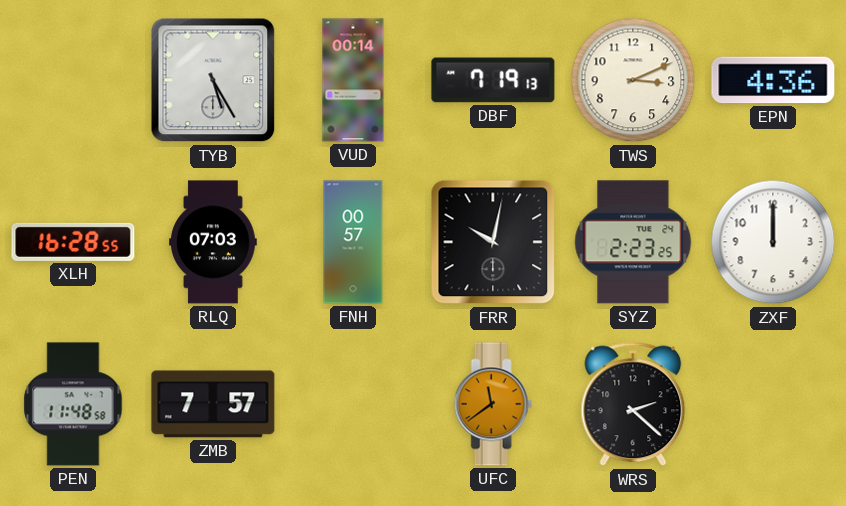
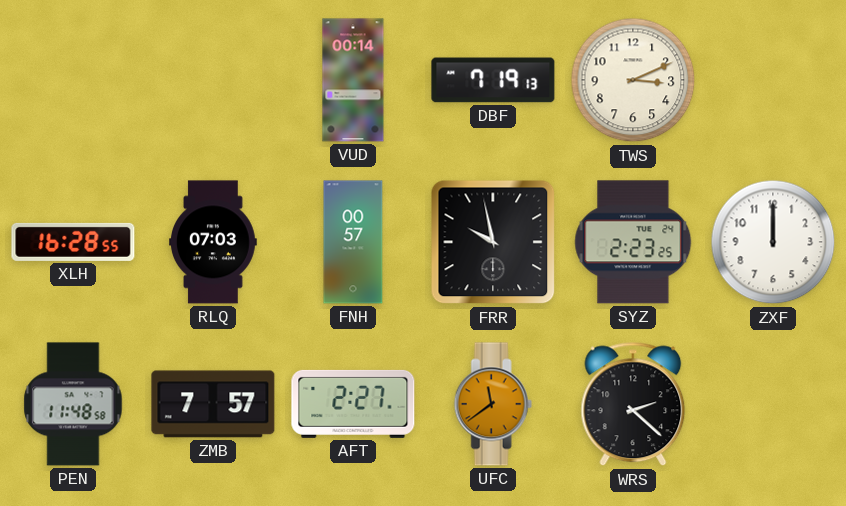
TYB: 5:25 -> none
EPN: 4:36 -> none
FRR: 10:02 -> 9:58
AFT: none -> 2:27
